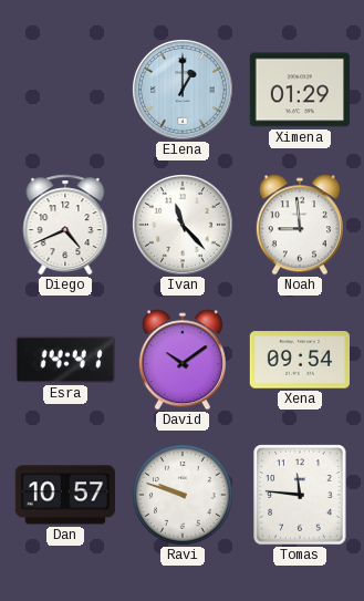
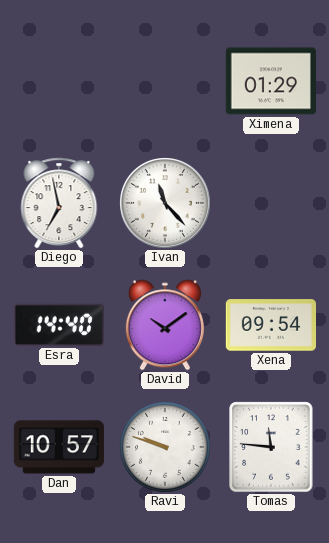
Elena: 1:00 -> none
Diego: 4:41 -> 6:58
Noah: 8:59 -> none
Esra: 14:41 -> 14:40
